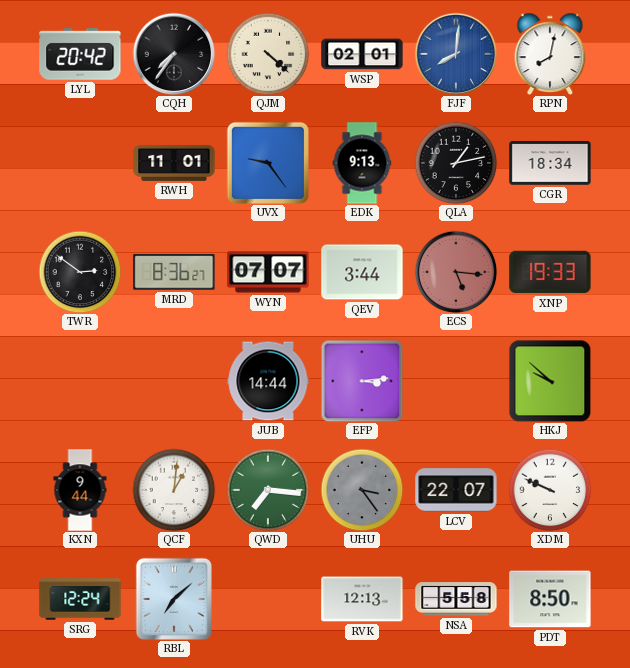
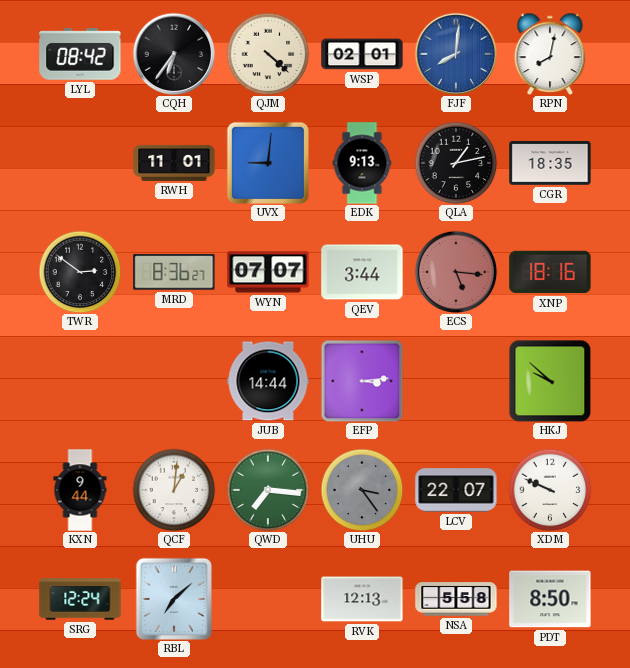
LYL: 20:42 -> 08:42
CQH: 7:36 -> 6:36
UVX: 9:24 -> 9:01
CGR: 18:34 -> 18:35
XNP: 19:33 -> 18:16
